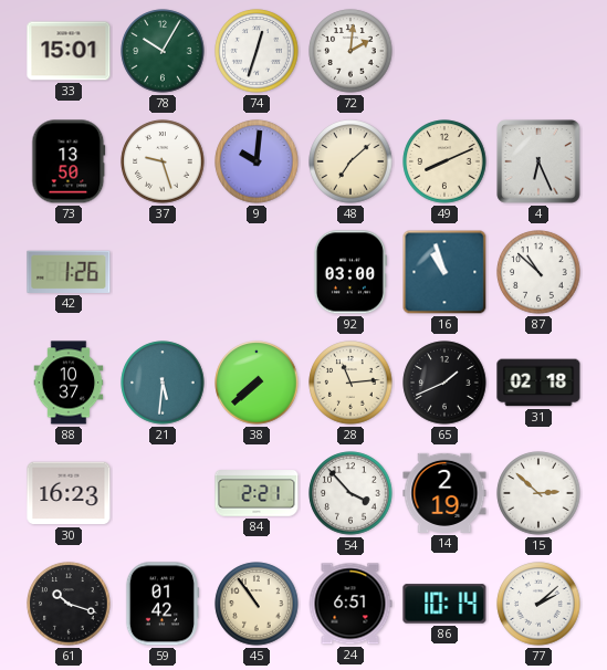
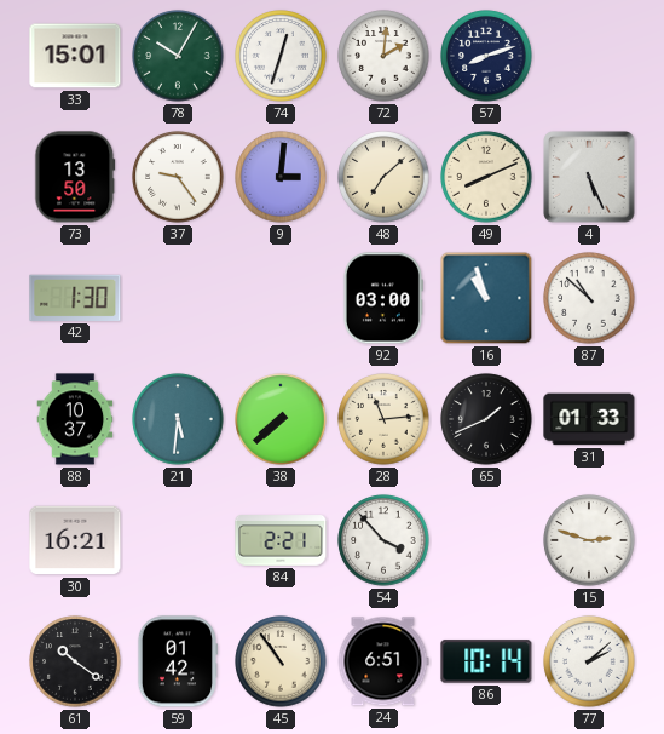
57: none -> 8:12
37: 9:27 -> 9:24
9: 10:01 -> 3:01
4: 6:26 -> 5:26
42: 1:26 -> 1:30
31: 02:18 -> 01:33
30: 16:23 -> 16:21
14: 2:19 -> none
15: 2:52 -> 2:48
61: 10:18 -> 10:21
